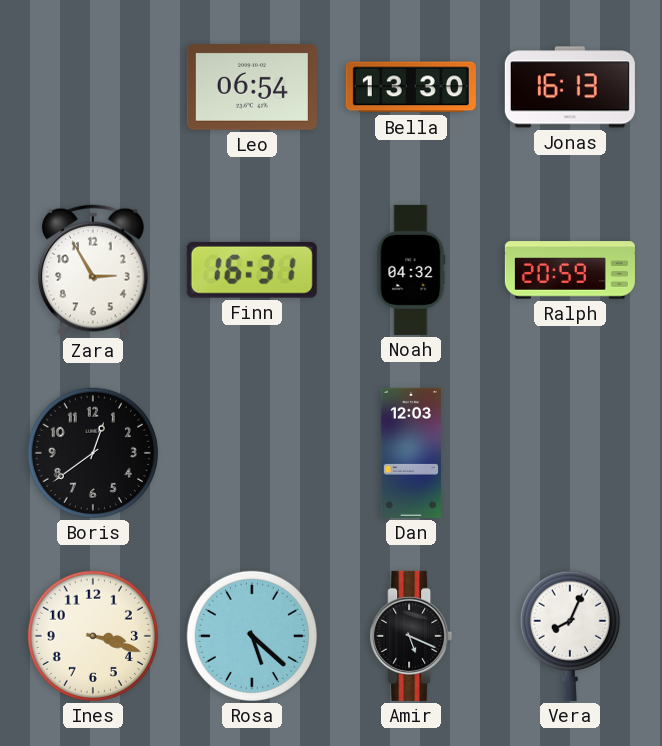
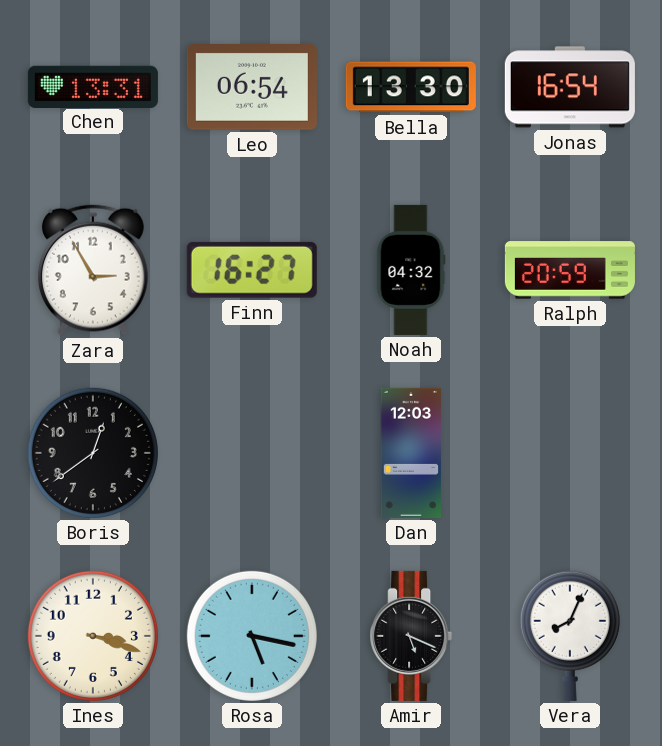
Chen: none -> 13:31
Jonas: 16:13 -> 16:54
Finn: 16:31 -> 16:27
Rosa: 5:22 -> 5:17
